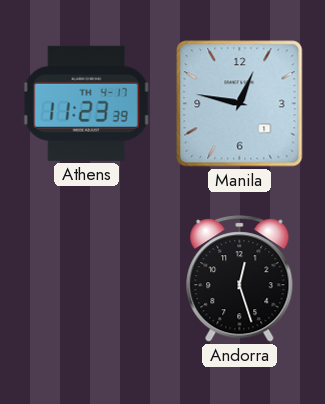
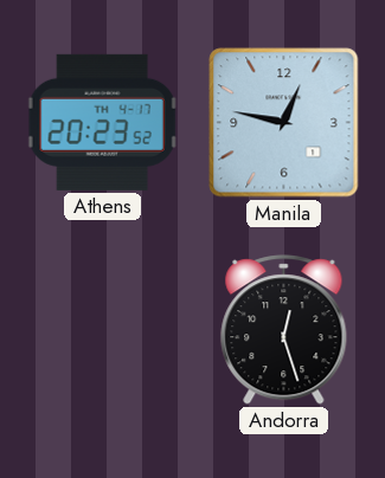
Athens: 11:23 -> 20:23
